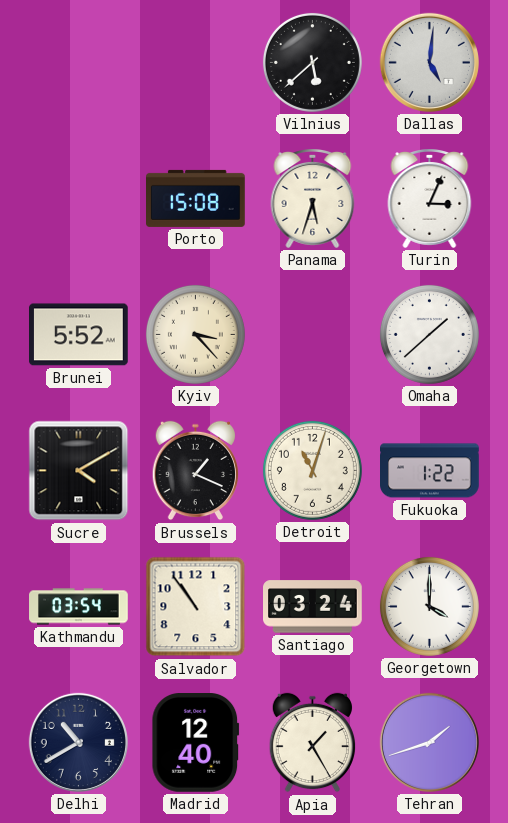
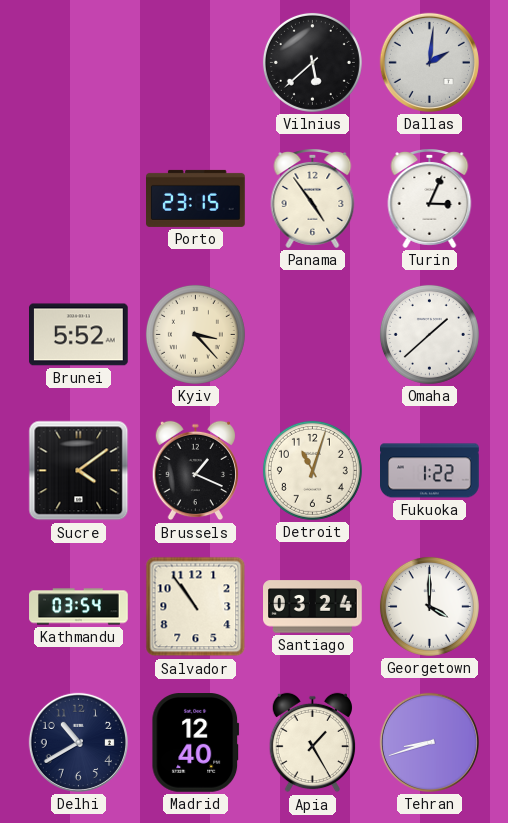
Dallas: 5:01 -> 2:01
Porto: 15:08 -> 23:15
Panama: 5:33 -> 4:54
Sucre: 4:10 -> 4:09
Tehran: 1:42 -> 8:42
